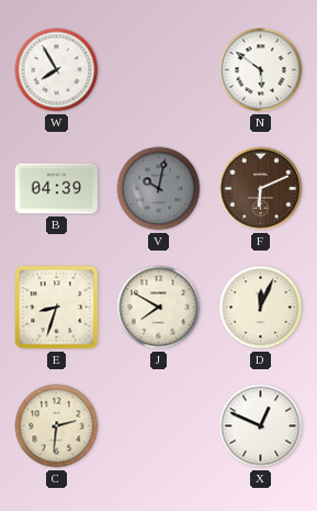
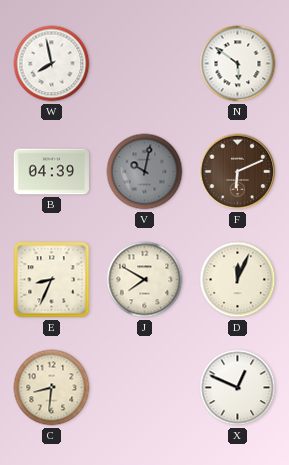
W: 7:55 -> 7:58
E: 8:33 -> 8:34
C: 2:31 -> 8:31
